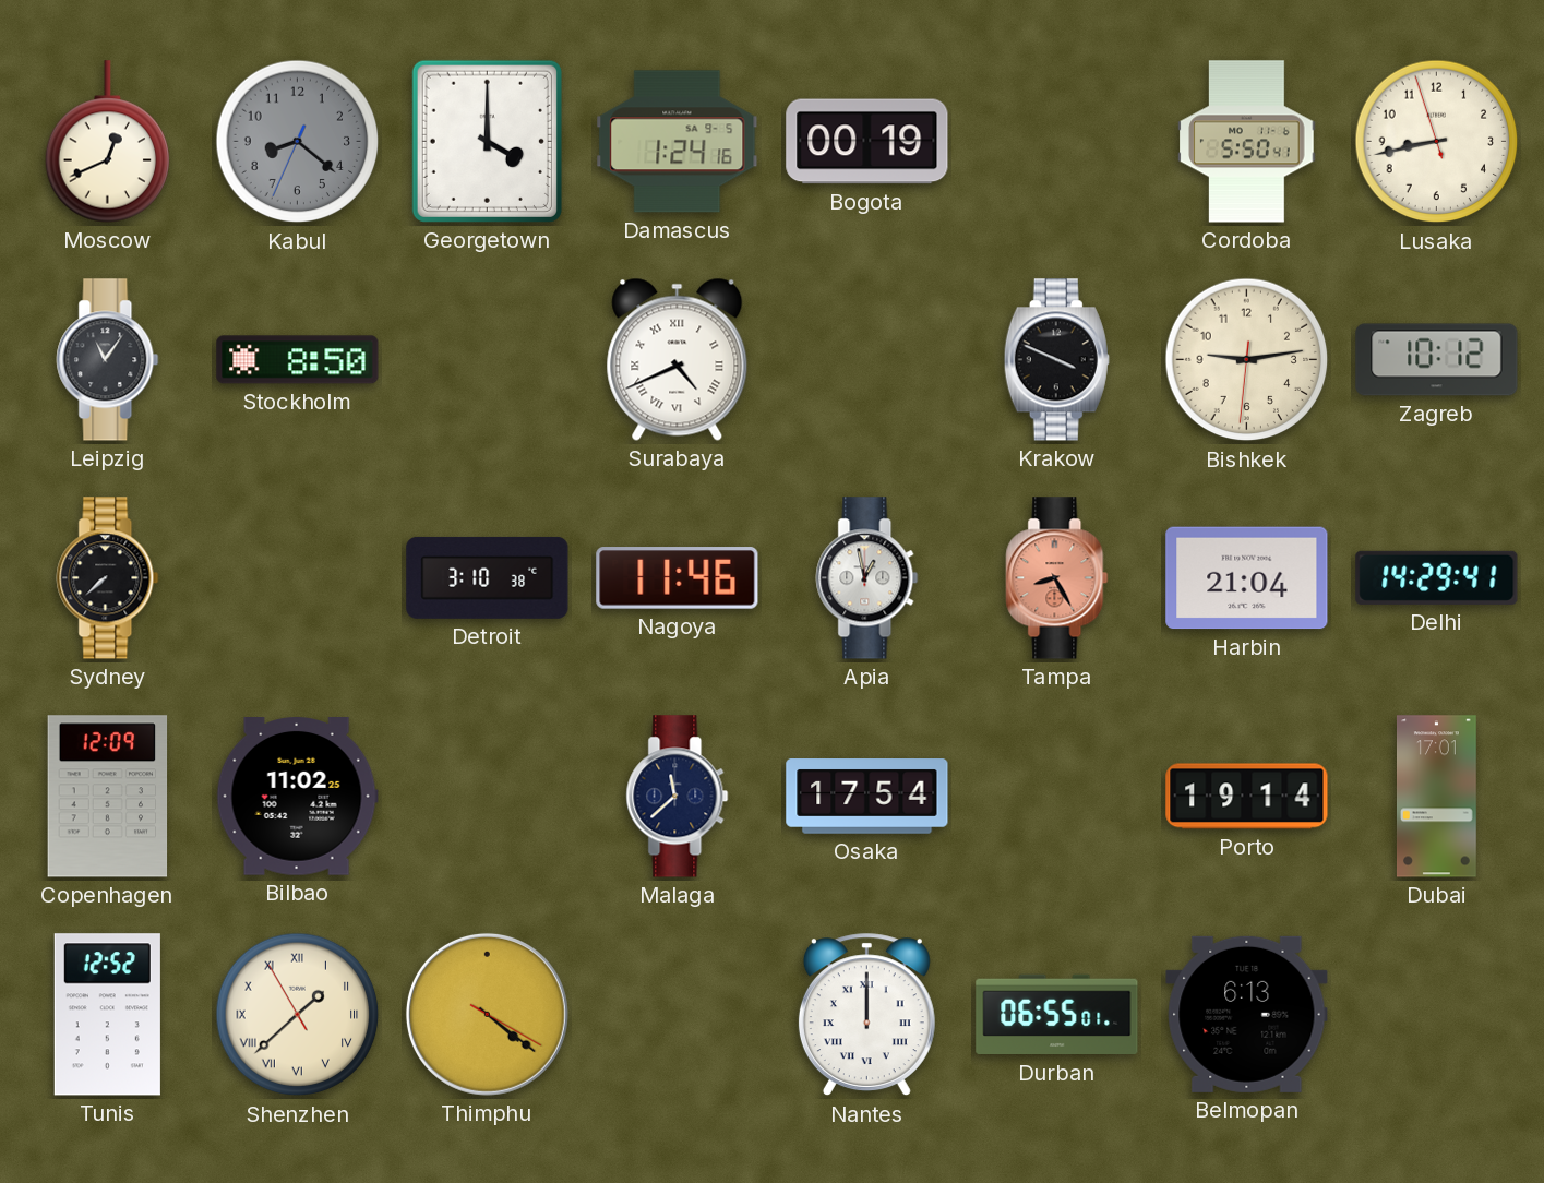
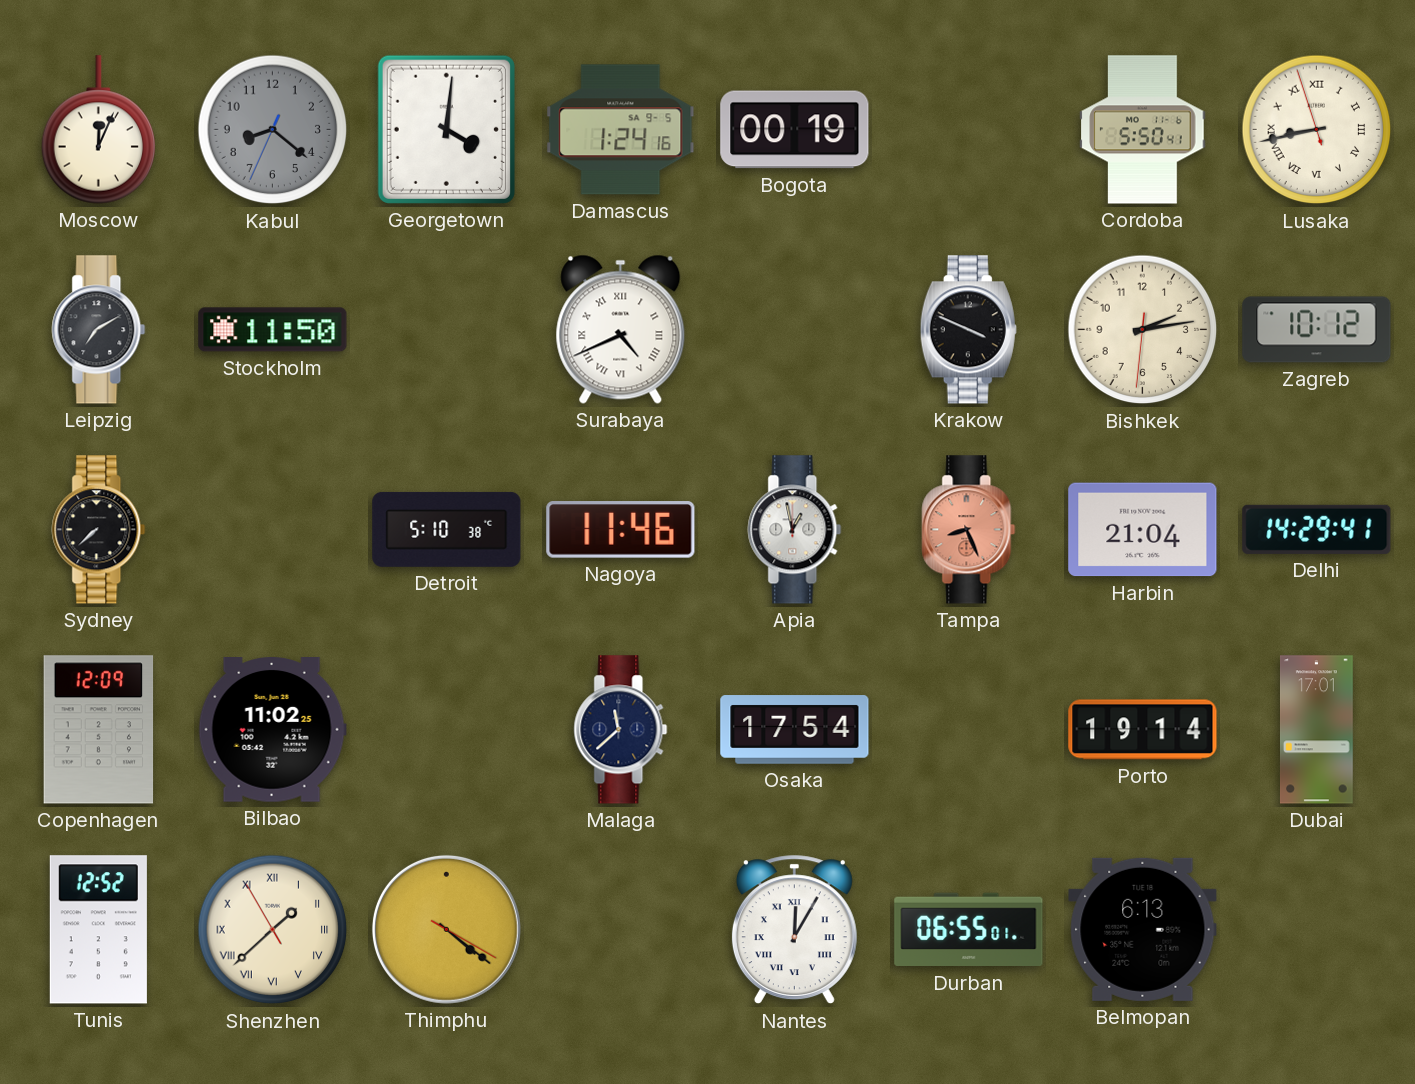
Moscow: 12:41 -> 12:04
Georgetown: 4:00 -> 4:01
Lusaka numerals: Arabic -> Roman
Leipzig: 11:06 -> 7:10
Stockholm: 8:50 -> 11:50
Bishkek: 9:13 -> 2:13
Detroit: 3:10 -> 5:10
Tampa: 8:25 -> 8:26
Nantes: 12:00 -> 12:05
